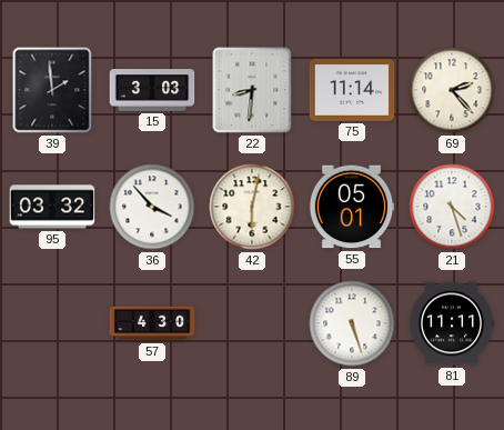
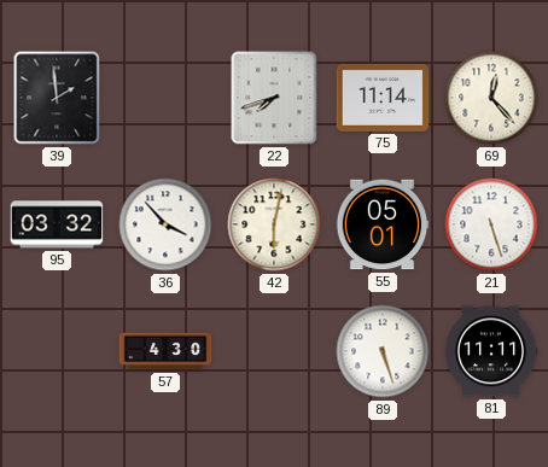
15: 3:03 -> none
22: 8:31 -> 7:42
69: 2:23 -> 12:23
21: 4:27 -> 5:27
